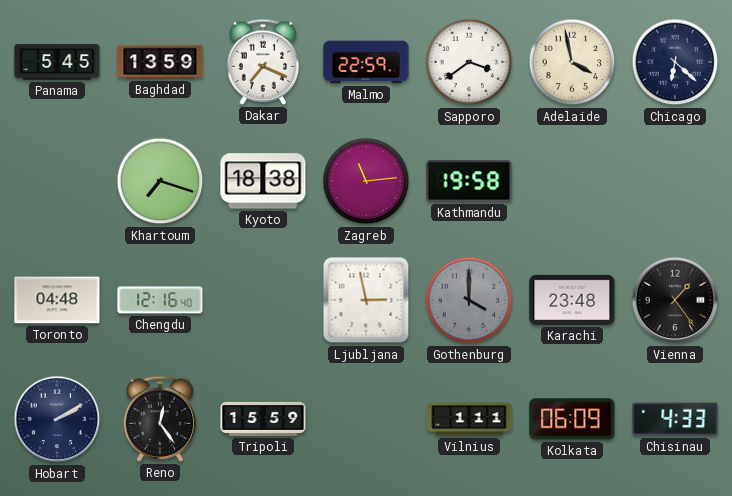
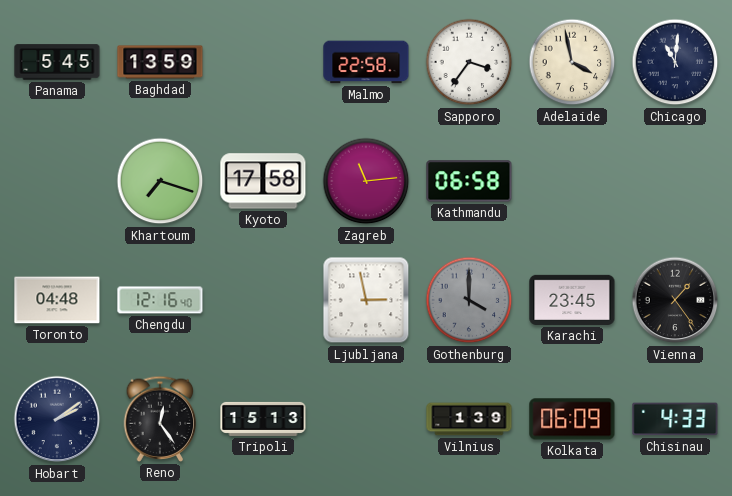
Dakar: 7:19 -> none
Malmo: 22:59 -> 22:58
Sapporo: 3:39 -> 3:36
Chicago: 6:22 -> 11:01
Kyoto: 18:38 -> 17:58
Kathmandu: 19:58 -> 06:58
Karachi: 23:48 -> 23:45
Hobart: 2:10 -> 2:09
Tripoli: 15:59 -> 15:13
Vilnius: 1:11 -> 1:39
